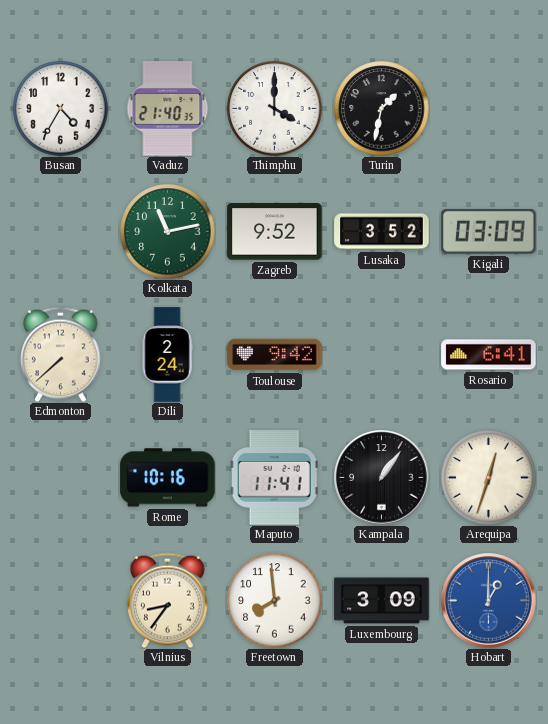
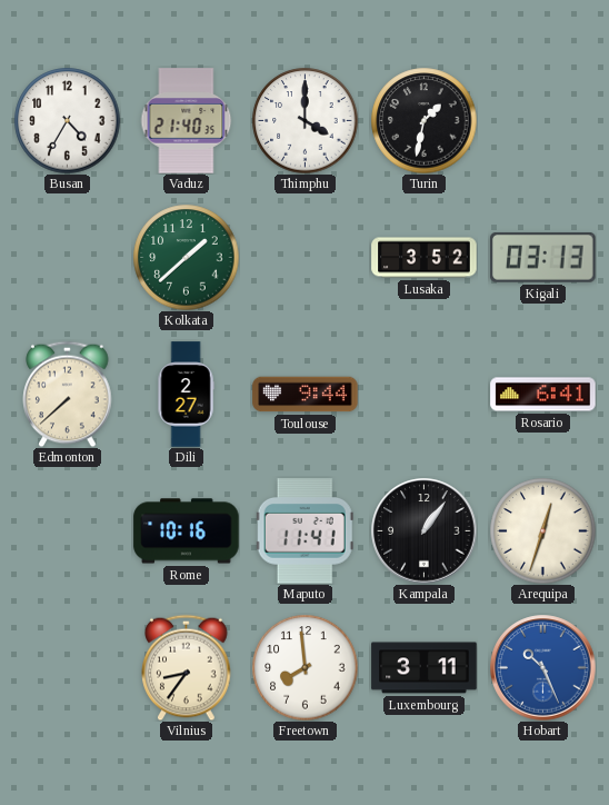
Kolkata: 11:13 -> 1:38
Zagreb: 9:52 -> none
Kigali: 03:09 -> 03:13
Dili: 2:24 -> 2:27
Toulouse: 9:42 -> 9:44
Luxembourg: 3:09 -> 3:11
Hobart: 1:00 -> 10:26
